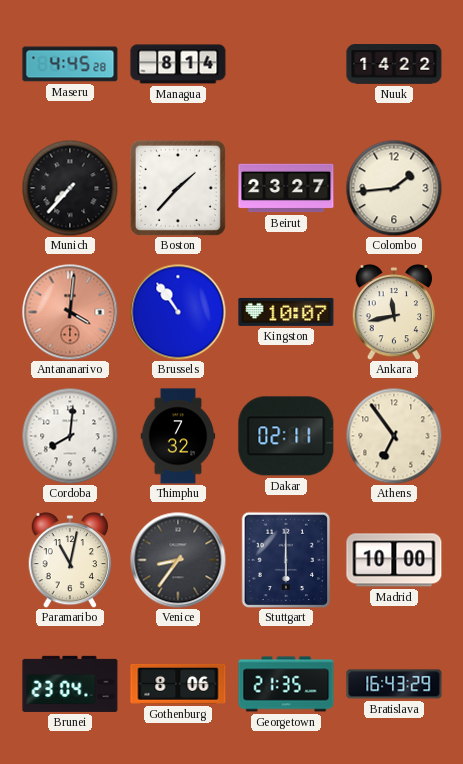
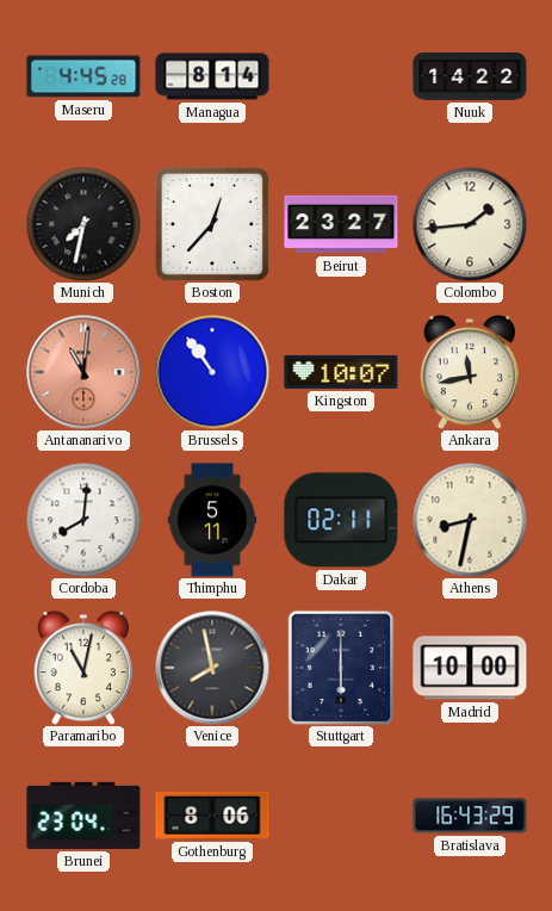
Munich: 7:37 -> 7:32
Boston: 1:37 -> 12:37
Antananarivo: 4:01 -> 11:01
Thimphu: 7:32 -> 5:11
Athens: 6:54 -> 8:32
Venice: 8:36 -> 7:58
Georgetown: 21:35 -> none
